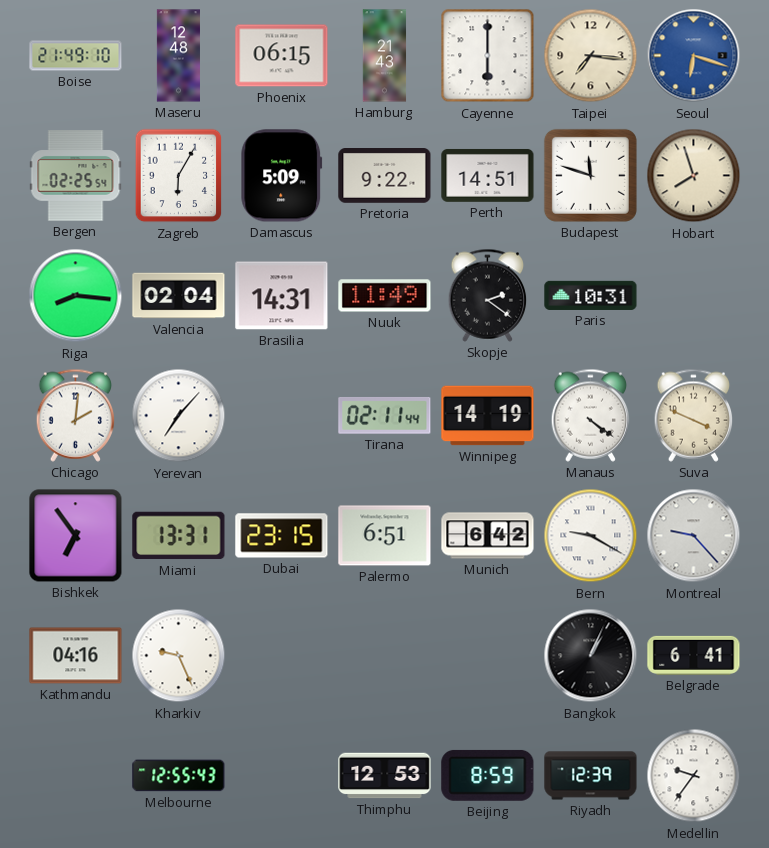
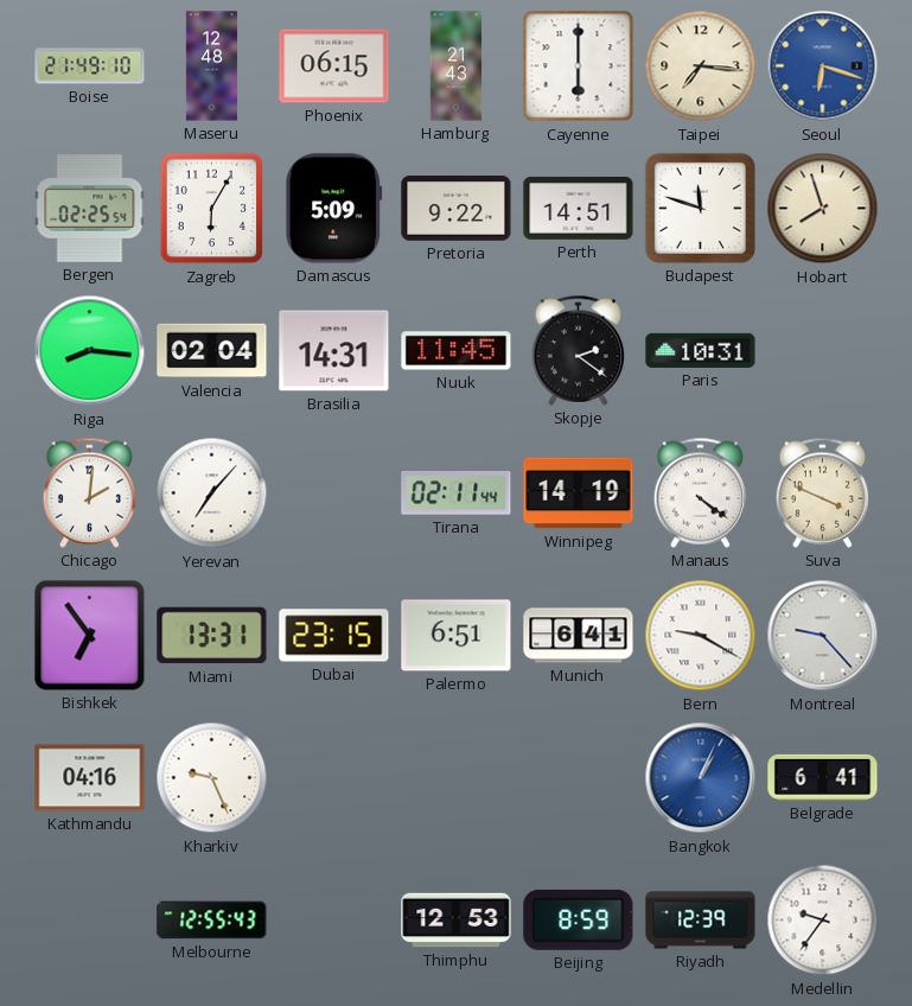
Nuuk: 11:49 -> 11:45
Munich: 6:42 -> 6:41
Bangkok dial: black -> blue
